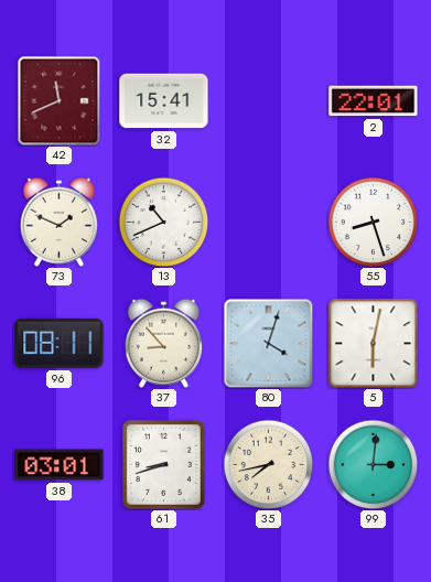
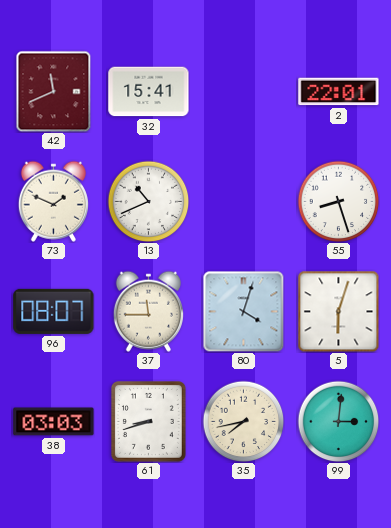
96: 08:11 -> 08:07
37: 8:53 -> 11:45
5: 6:02 -> 6:03
38: 03:01 -> 03:03
